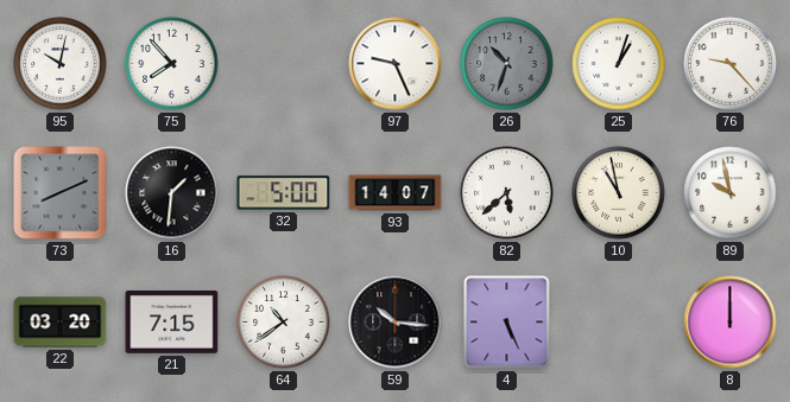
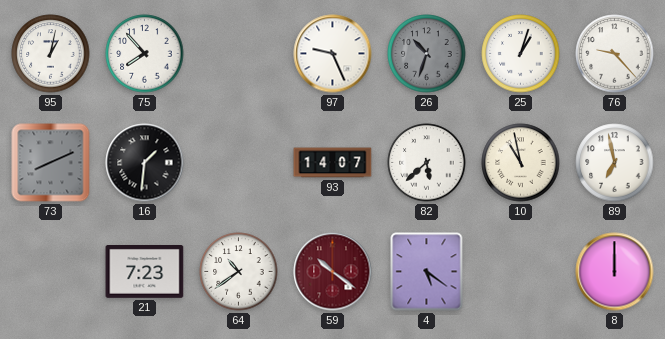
95: 10:02 -> 1:02
32: 5:00 -> none
89: 9:58 -> 6:58
22: 03:20 -> none
21: 7:15 -> 7:23
59: 10:16 -> 10:21
59 dial: black -> burgundy
4: 5:26 -> 5:21
